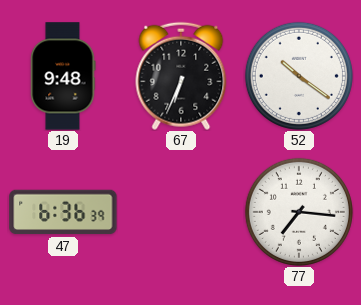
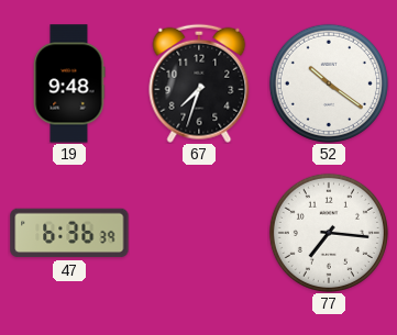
67: 6:34 -> 7:33
